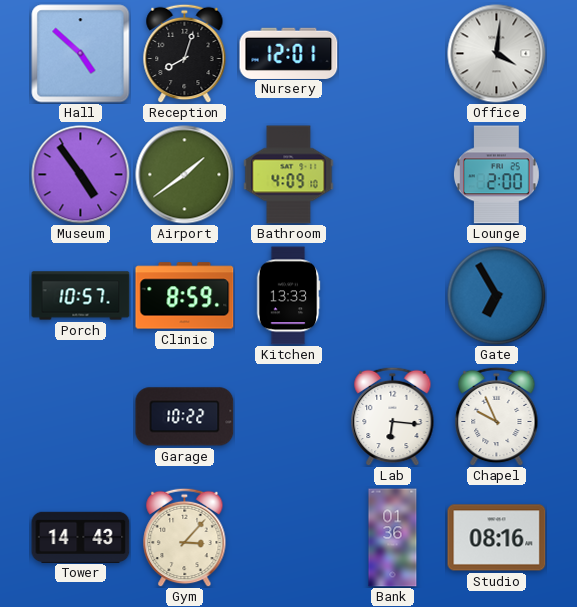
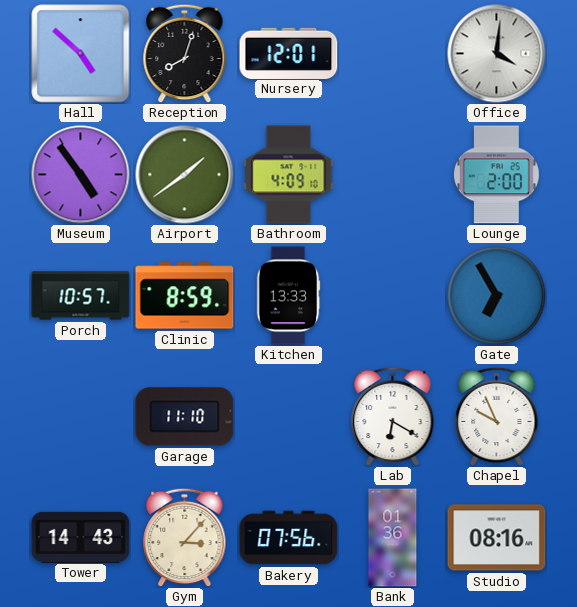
Garage: 10:22 -> 11:10
Lab: 6:16 -> 6:20
Bakery: none -> 07:56
